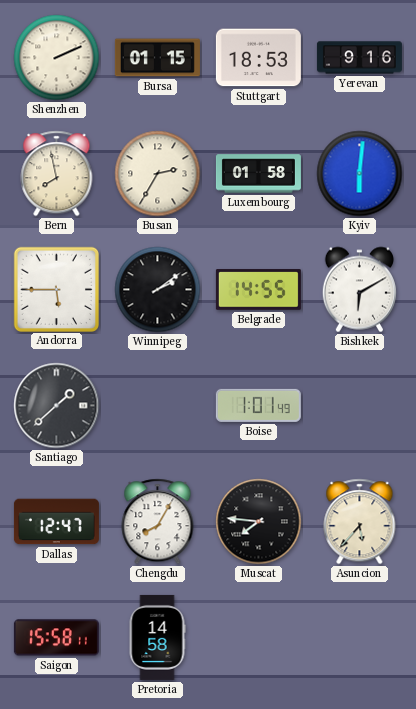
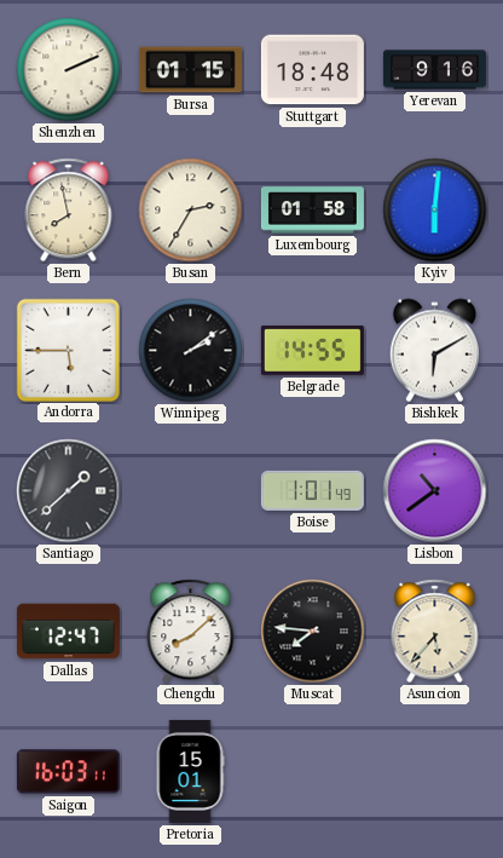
Stuttgart: 18:53 -> 18:48
Lisbon: none -> 10:39
Chengdu: 8:05 -> 8:08
Saigon: 15:58 -> 16:03
Pretoria: 14:58 -> 15:01
